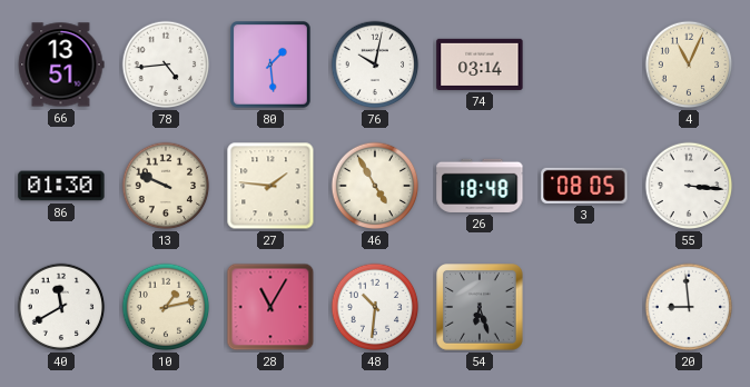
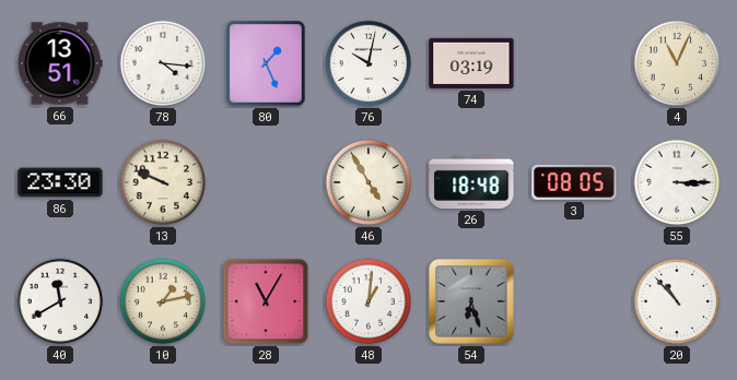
78: 4:44 -> 4:16
80: 1:29 -> 1:26
74: 03:14 -> 03:19
86: 01:30 -> 23:30
27: 1:46 -> none
55: 3:16 -> 3:15
48: 10:31 -> 1:01
20: 8:59 -> 10:53
